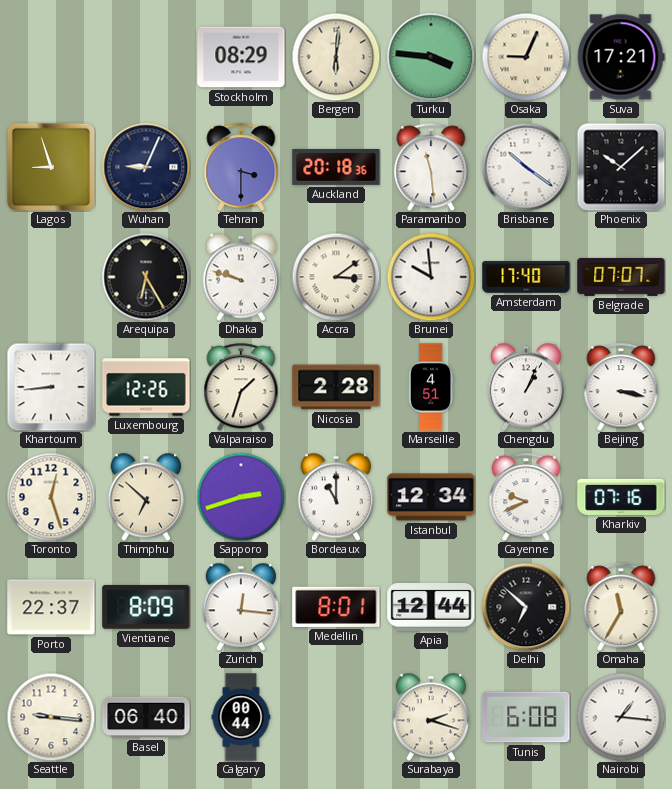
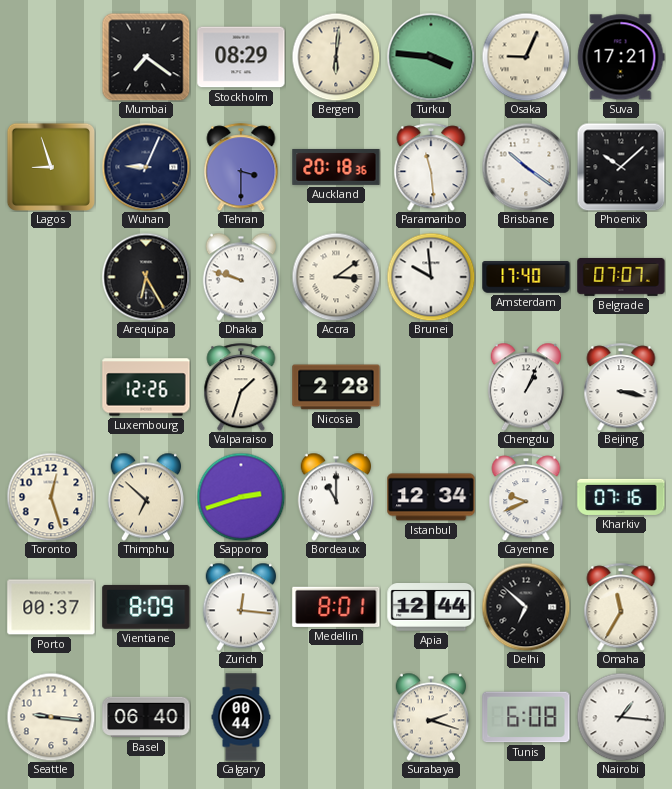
Mumbai: none -> 7:21
Khartoum: 8:44 -> none
Marseille: 4:51 -> none
Porto: 22:37 -> 00:37
